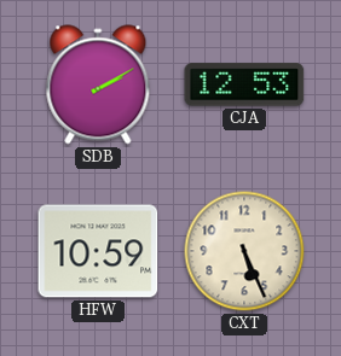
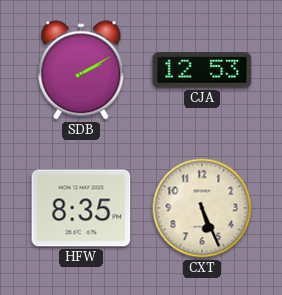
HFW: 10:59 -> 8:35
